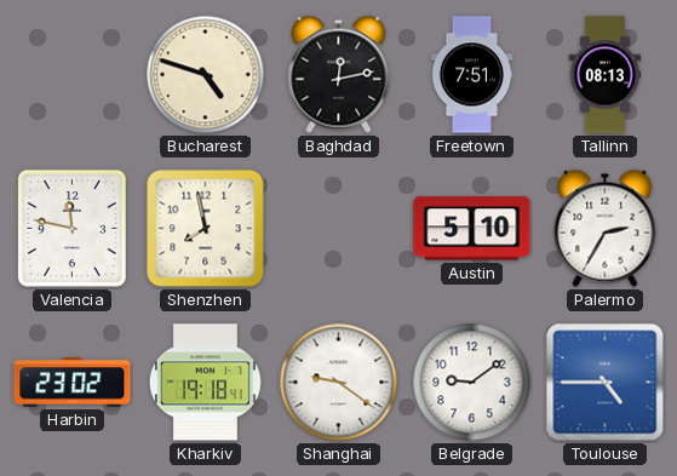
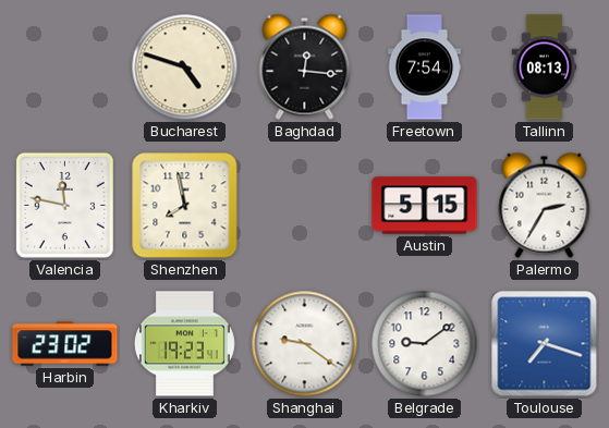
Baghdad: 12:13 -> 12:16
Freetown: 7:51 -> 7:54
Austin: 5:10 -> 5:15
Kharkiv: 19:18 -> 19:23
Toulouse: 4:45 -> 7:18
